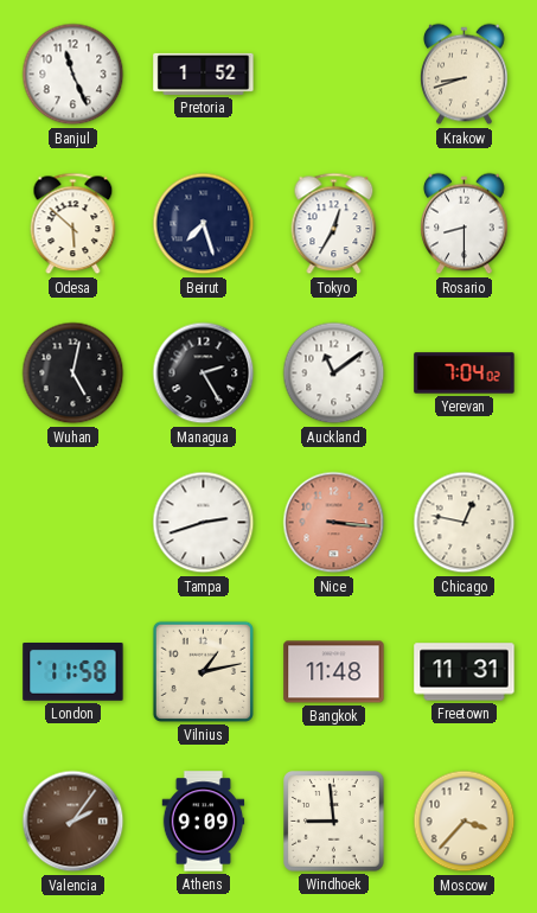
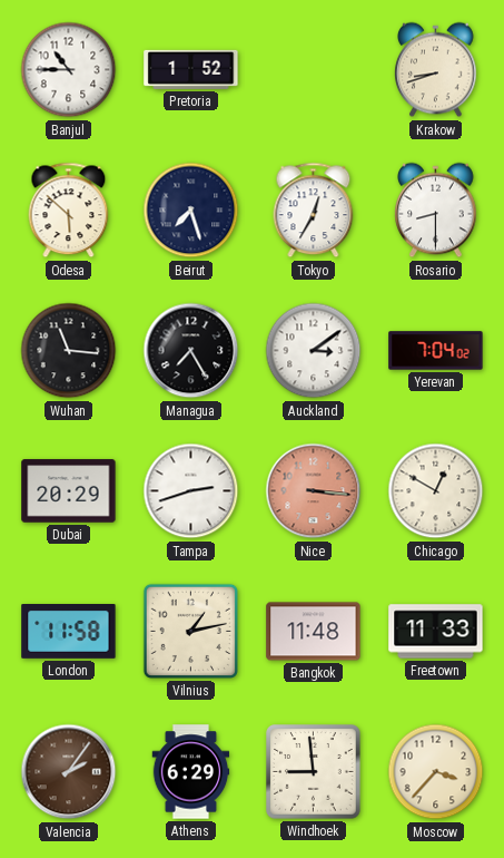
Banjul: 11:26 -> 10:45
Wuhan: 5:02 -> 11:16
Managua: 2:25 -> 7:25
Auckland: 11:09 -> 3:09
Dubai: none -> 20:29
Chicago: 12:47 -> 12:50
Freetown: 11:31 -> 11:33
Athens: 9:09 -> 6:29
